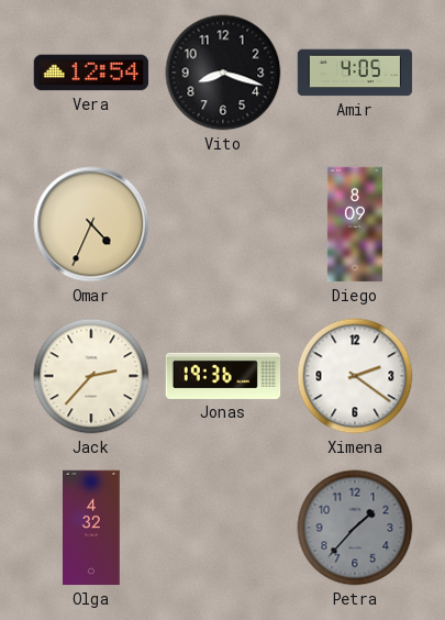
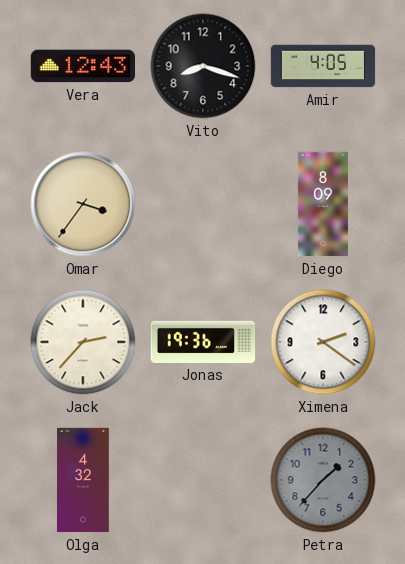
Vera: 12:54 -> 12:43
Omar: 4:34 -> 3:36
